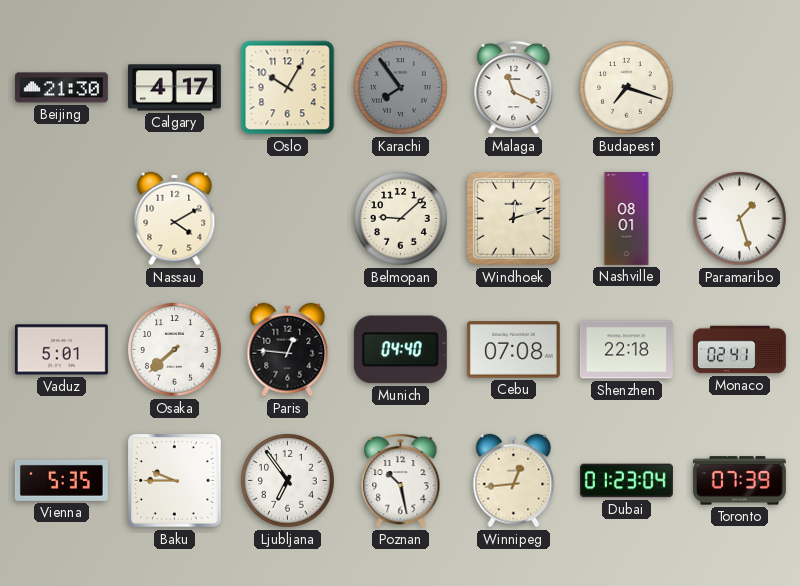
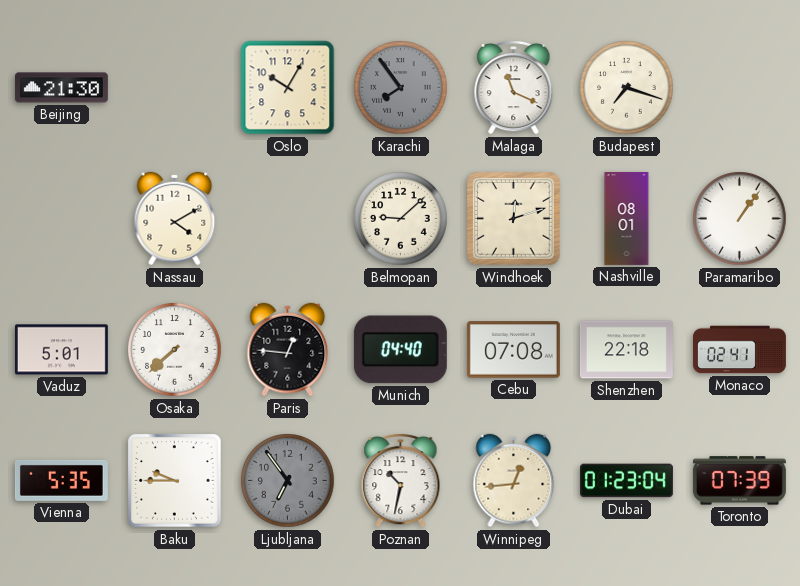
Calgary: 4:17 -> none
Paramaribo: 1:27 -> 1:06
Ljubljana dial: white -> grey
Poznan: 10:28 -> 10:32
